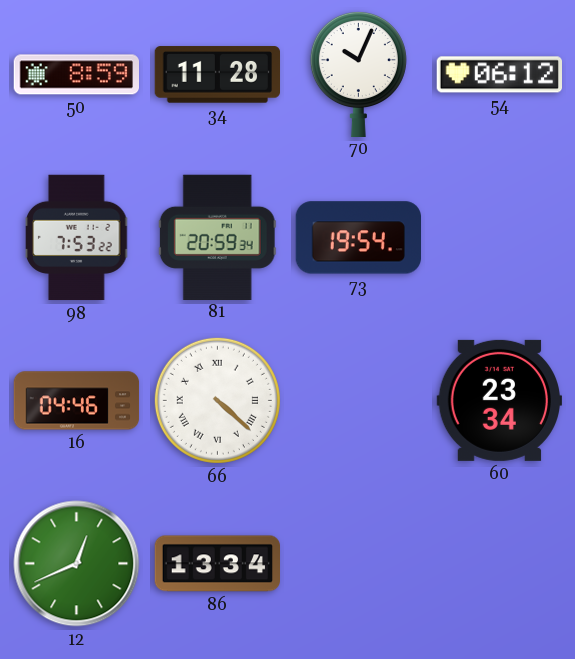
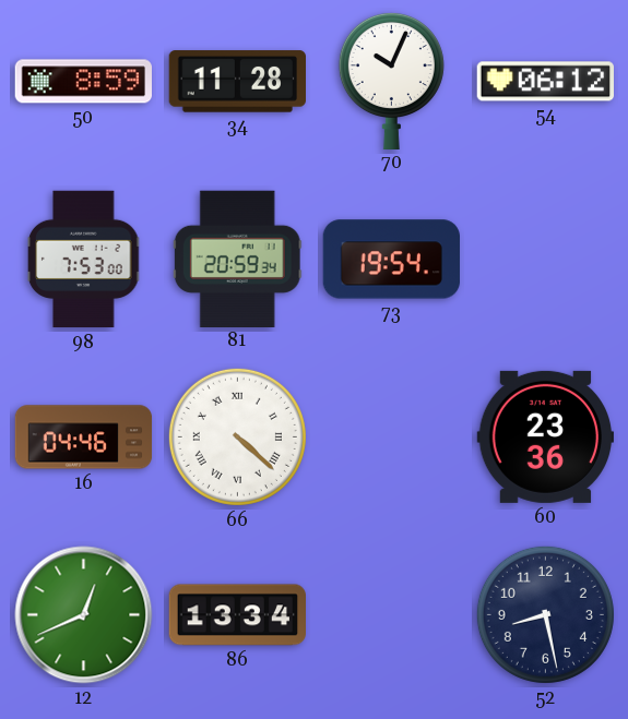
98: 7:53:22 -> 7:53:00
60: 23:34 -> 23:36
52: none -> 8:28
